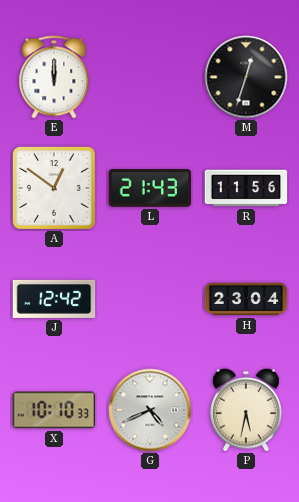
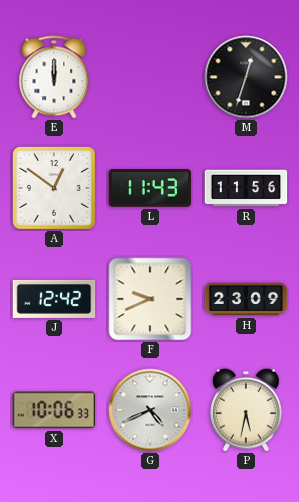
L: 21:43 -> 11:43
F: none -> 9:41
H: 23:04 -> 23:09
X: 10:10 -> 10:06
